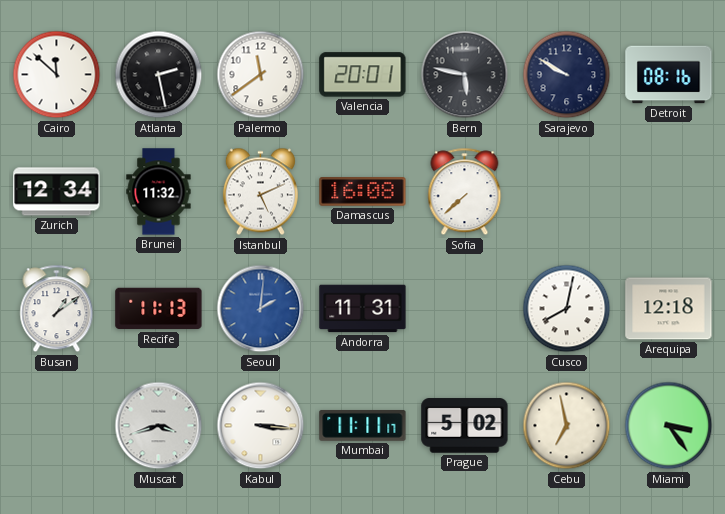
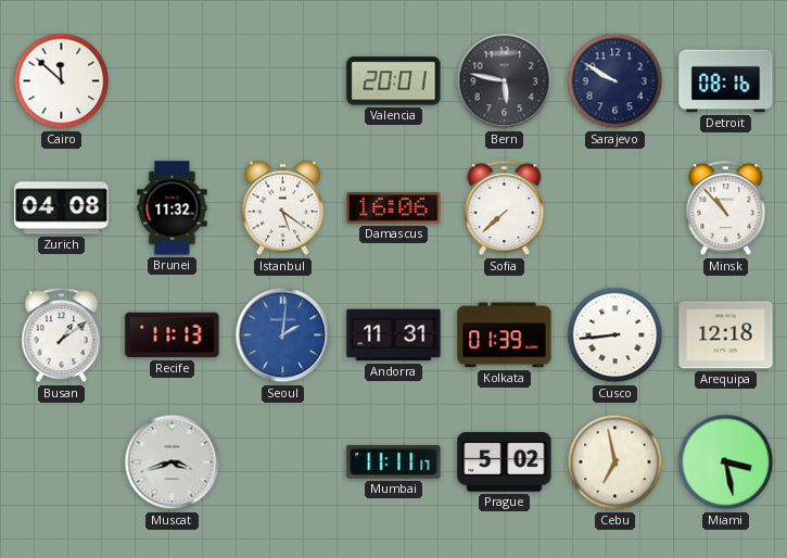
Atlanta: 2:28 -> none
Palermo: 11:39 -> none
Zurich: 12:34 -> 04:08
Istanbul: 5:11 -> 5:21
Damascus: 16:08 -> 16:06
Minsk: none -> 10:53
Kolkata: none -> 01:39
Cusco: 8:02 -> 8:44
Kabul: 3:16 -> none
Miami: 3:24 -> 3:28
